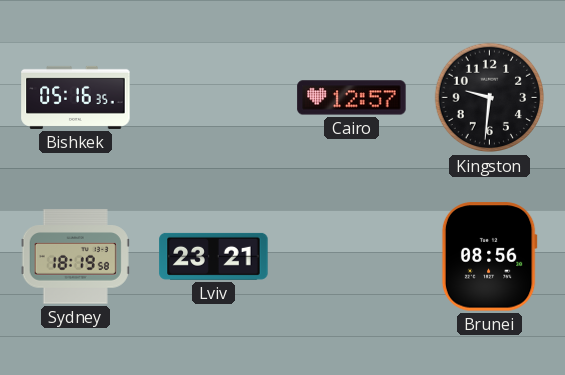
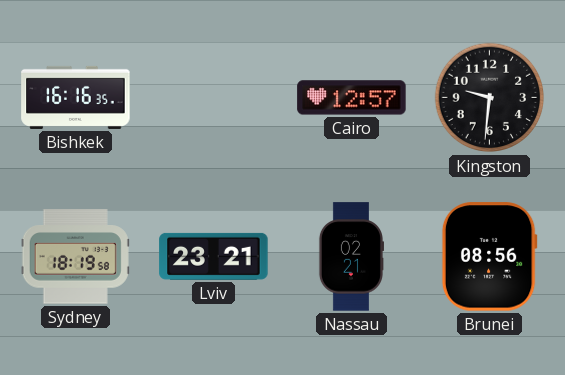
Bishkek: 05:16 -> 16:16
Nassau: none -> 02:21
